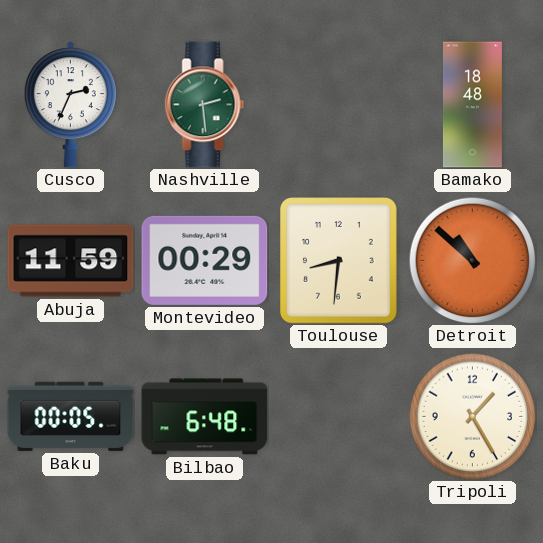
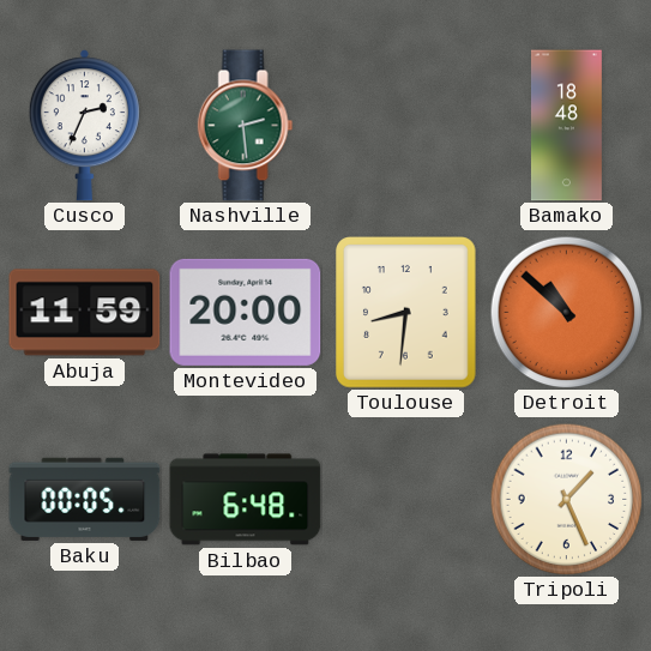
Montevideo: 00:29 -> 20:00
Tripoli: 1:25 -> 1:26
